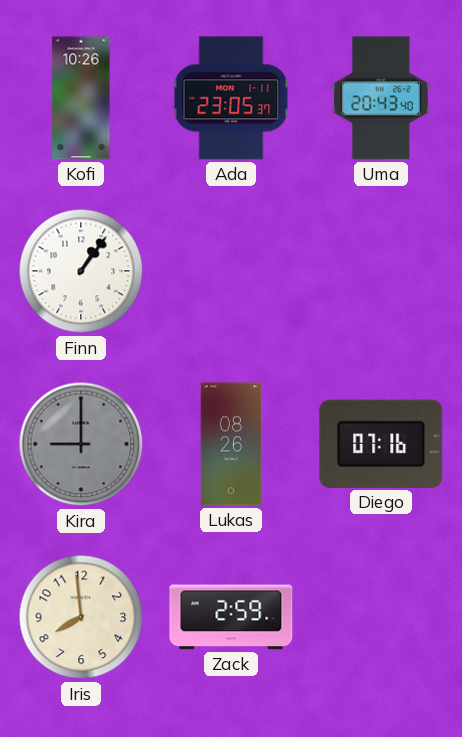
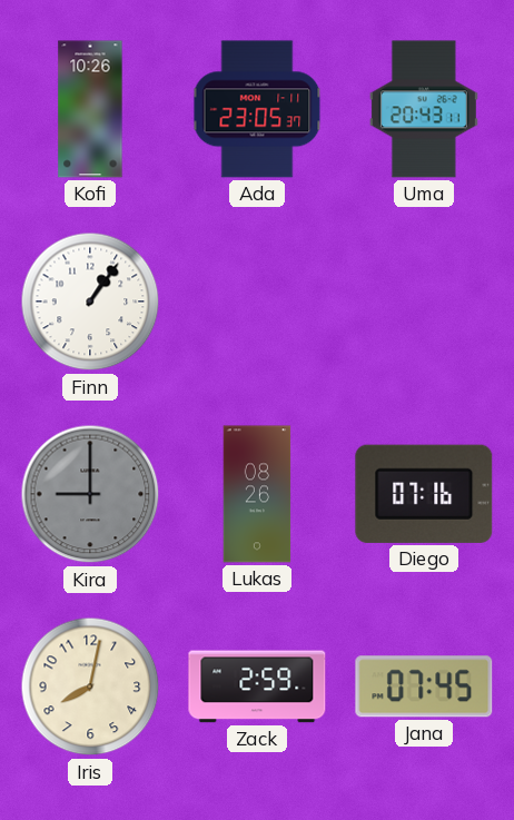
Uma: 20:43:40 -> 20:43:11
Iris: 7:59 -> 8:02
Jana: none -> 07:45
